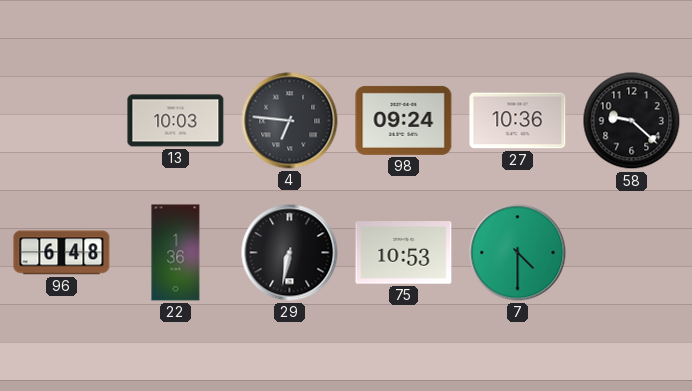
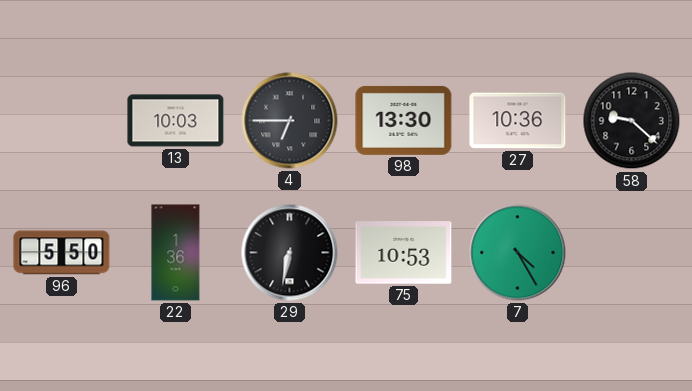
4: 6:46 -> 6:45
98: 09:24 -> 13:30
96: 6:48 -> 5:50
7: 4:30 -> 4:25
